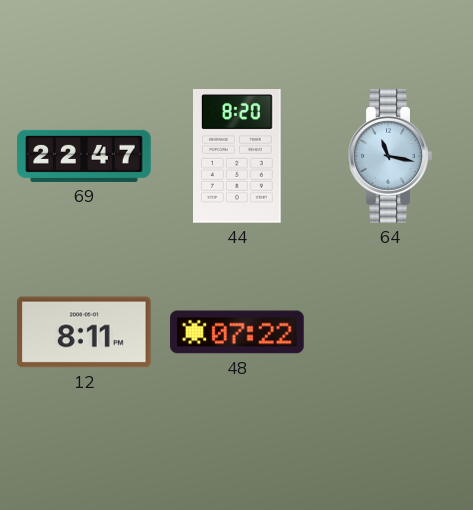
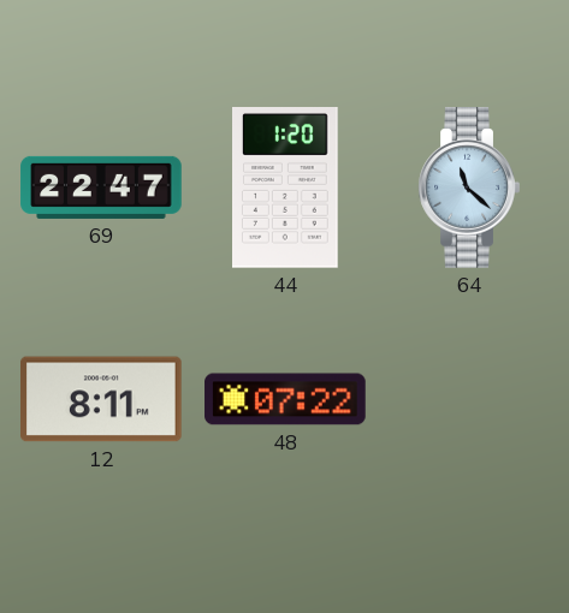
44: 8:20 -> 1:20
64: 11:17 -> 11:22
